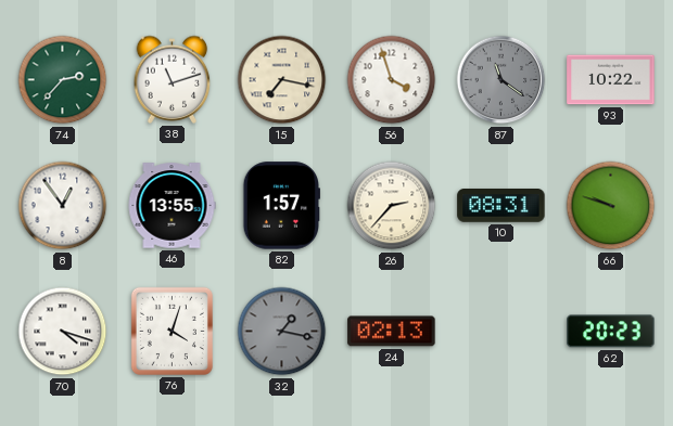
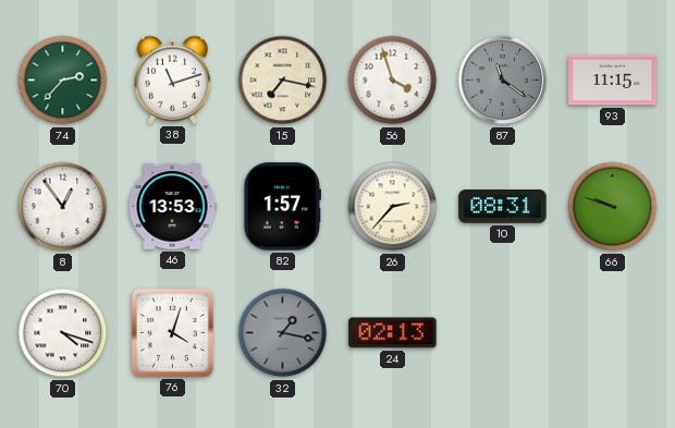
93: 10:22 -> 11:15
46: 13:55 -> 13:53
62: 20:23 -> none
